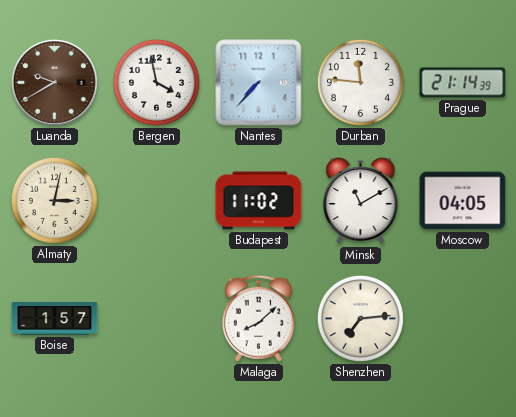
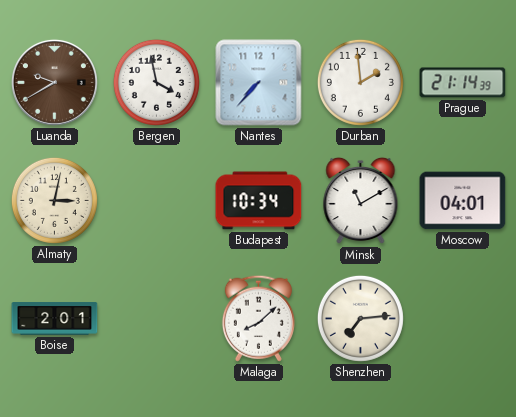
Durban: 11:46 -> 1:59
Budapest: 11:02 -> 10:34
Moscow: 04:05 -> 04:01
Boise: 1:57 -> 2:01
